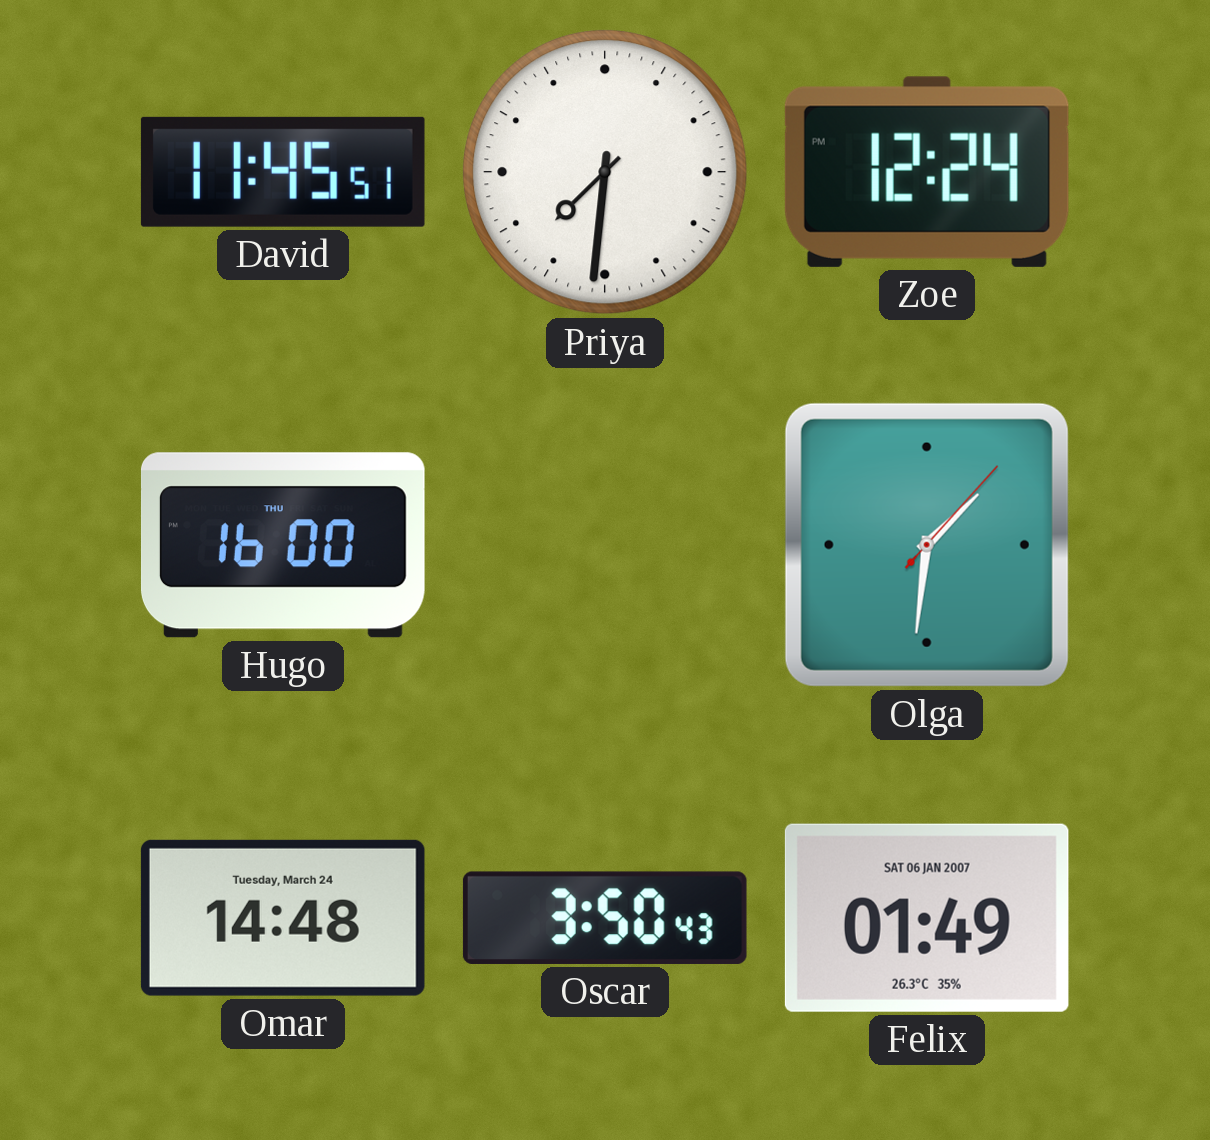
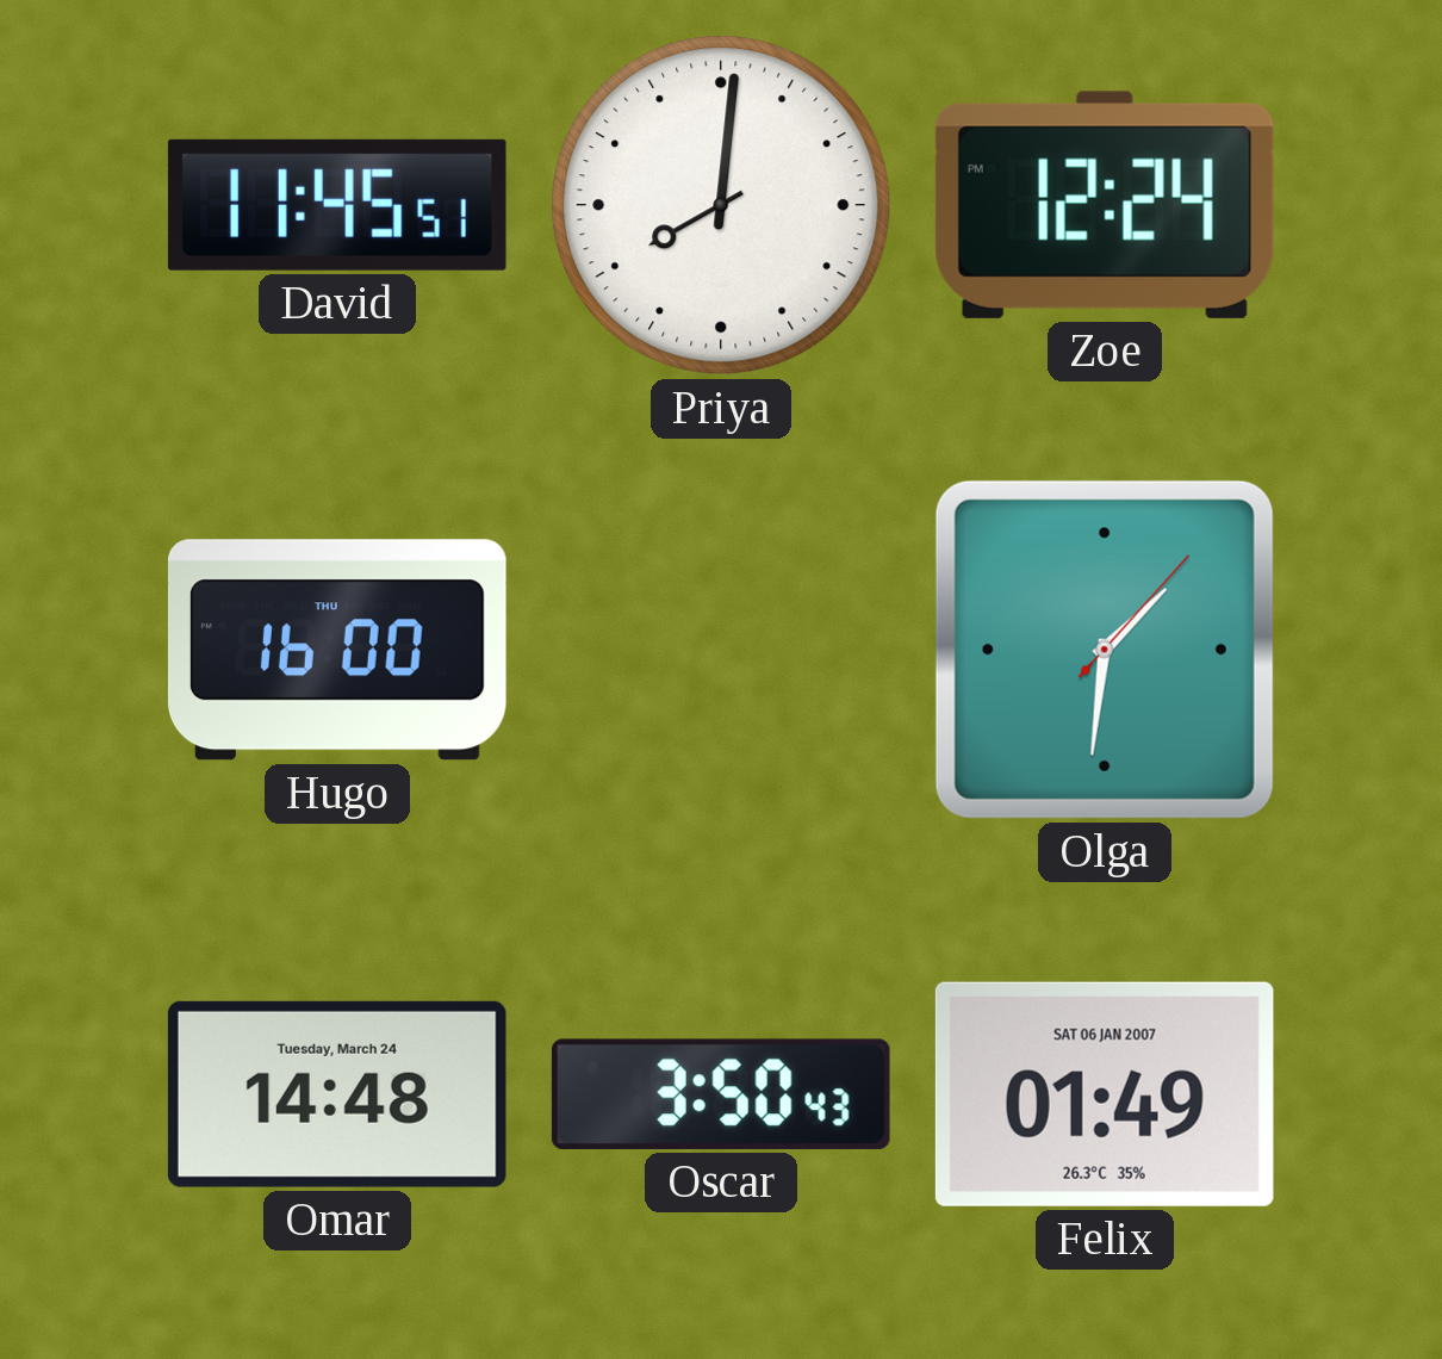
Priya: 7:31 -> 8:01
